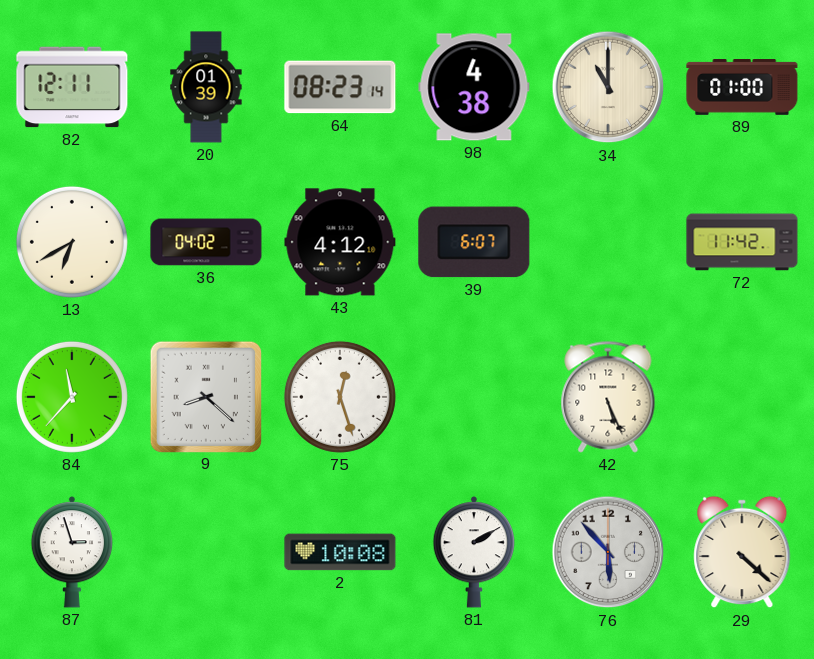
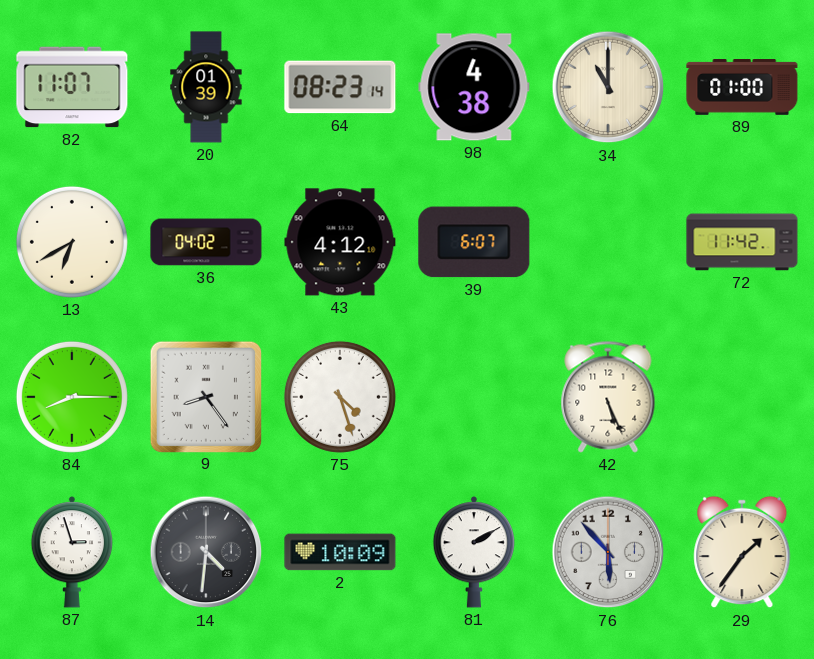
82: 12:11 -> 11:07
84: 11:37 -> 8:15
9: 8:22 -> 8:24
75: 12:27 -> 4:27
14: none -> 4:31
2: 10:08 -> 10:09
29: 4:22 -> 1:36
